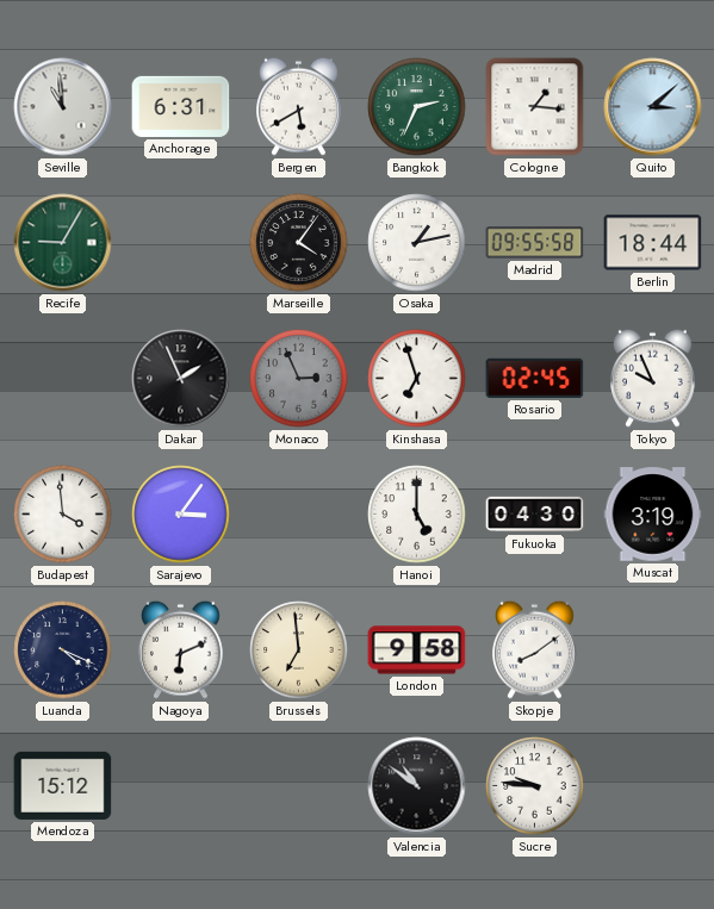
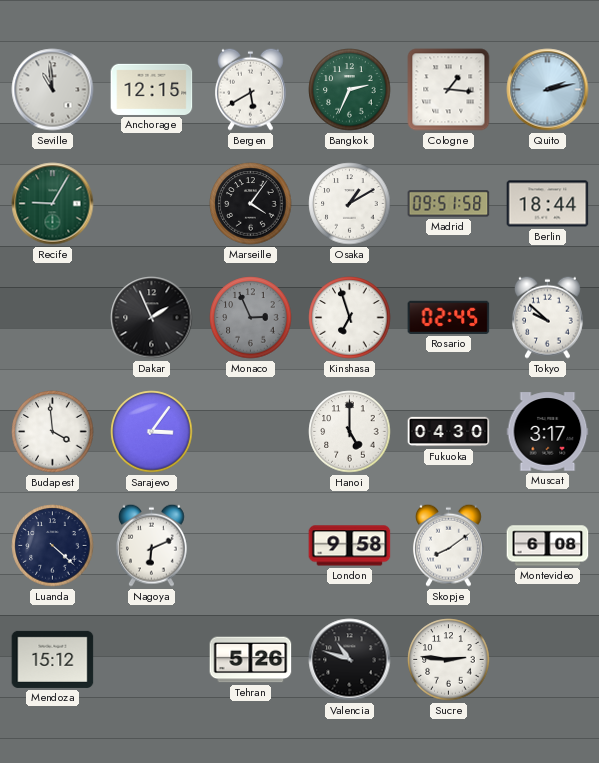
Anchorage: 6:31 -> 12:15
Quito: 3:08 -> 2:13
Osaka: 1:13 -> 1:10
Madrid: 09:55 -> 09:51
Tokyo: 9:56 -> 9:52
Muscat: 3:19 -> 3:17
Luanda: 4:19 -> 4:22
Brussels: 6:59 -> none
Montevideo: none -> 6:08
Tehran: none -> 5:26
Valencia: 10:51 -> 10:48
Sucre: 9:46 -> 2:46
